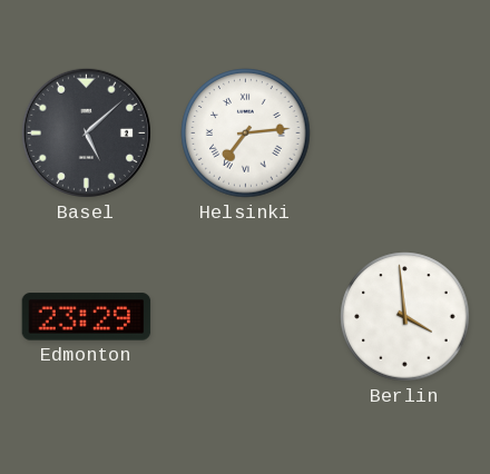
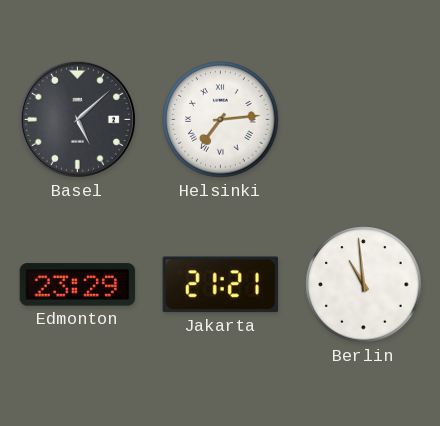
Jakarta: none -> 21:21
Berlin: 3:59 -> 10:59
